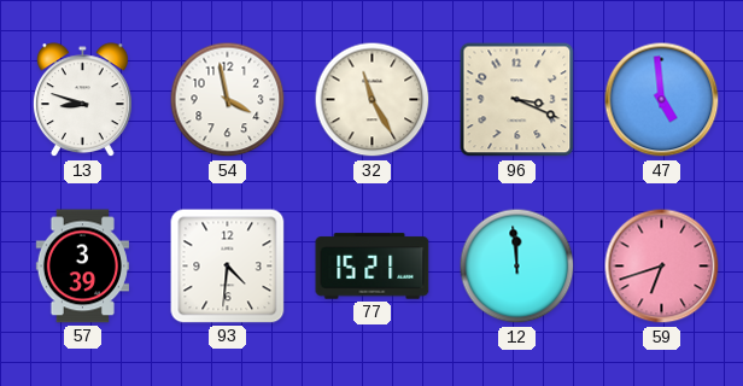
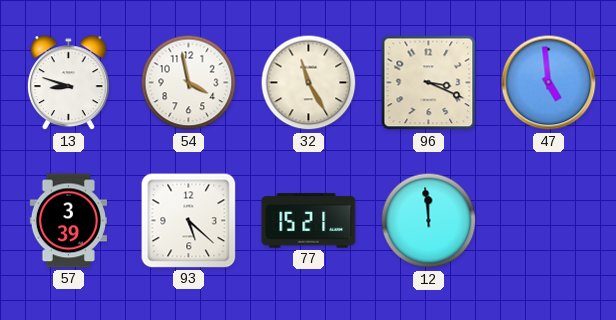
93: 4:31 -> 5:22
59: 6:42 -> none
